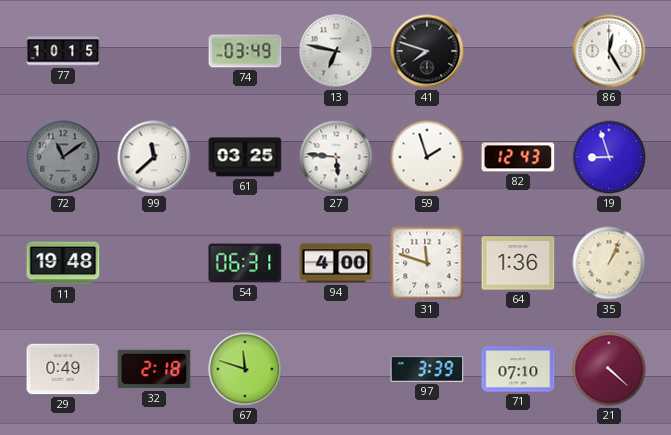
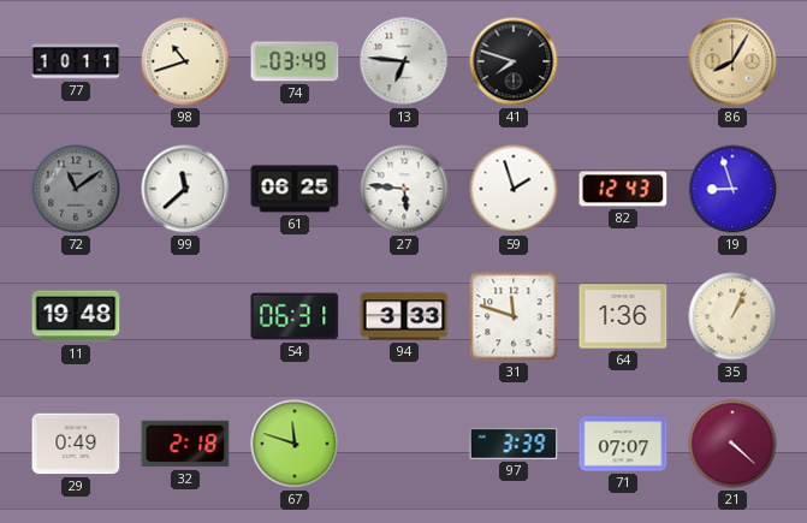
77: 10:15 -> 10:11
98: none -> 10:42
13: 6:47 -> 6:46
86: 12:25 -> 8:05
86 dial: white -> champagne
61: 03:25 -> 06:25
94: 4:00 -> 3:33
71: 07:10 -> 07:07
